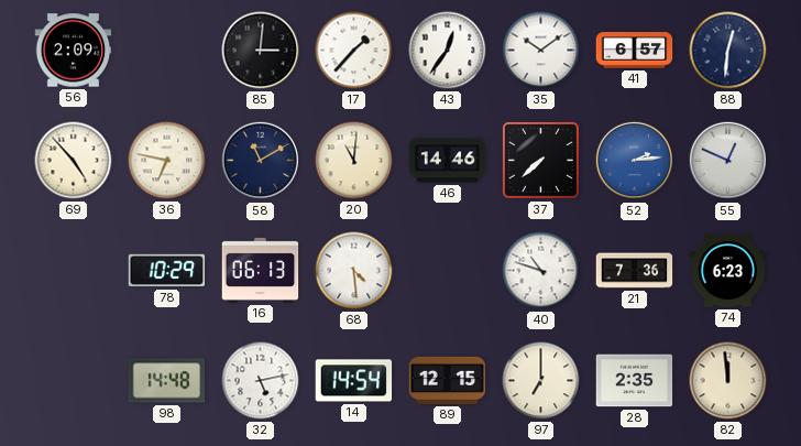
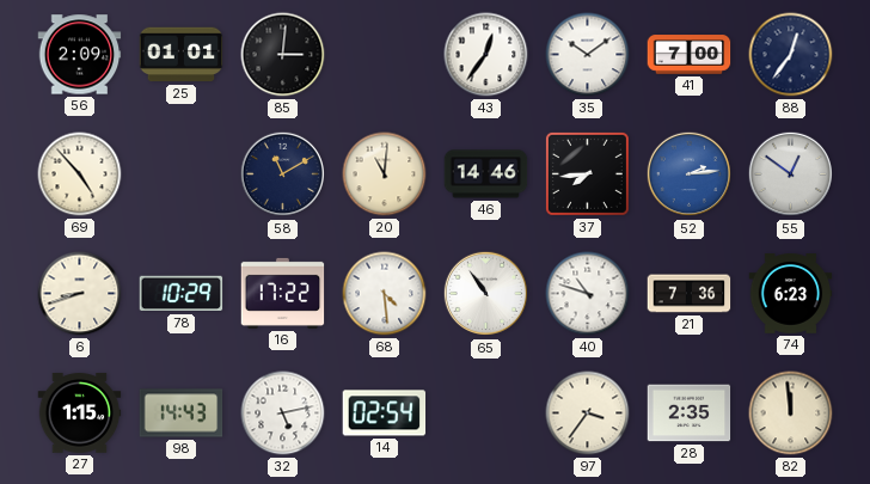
25: none -> 01:01
17: 1:37 -> none
41: 6:57 -> 7:00
88: 12:31 -> 12:36
36: 6:47 -> none
37: 7:38 -> 7:44
55: 12:49 -> 12:51
6: none -> 8:42
16: 06:13 -> 17:22
65: none -> 10:54
27: none -> 1:15
98: 14:48 -> 14:43
14: 14:54 -> 02:54
89: 12:15 -> none
97: 7:00 -> 3:36
